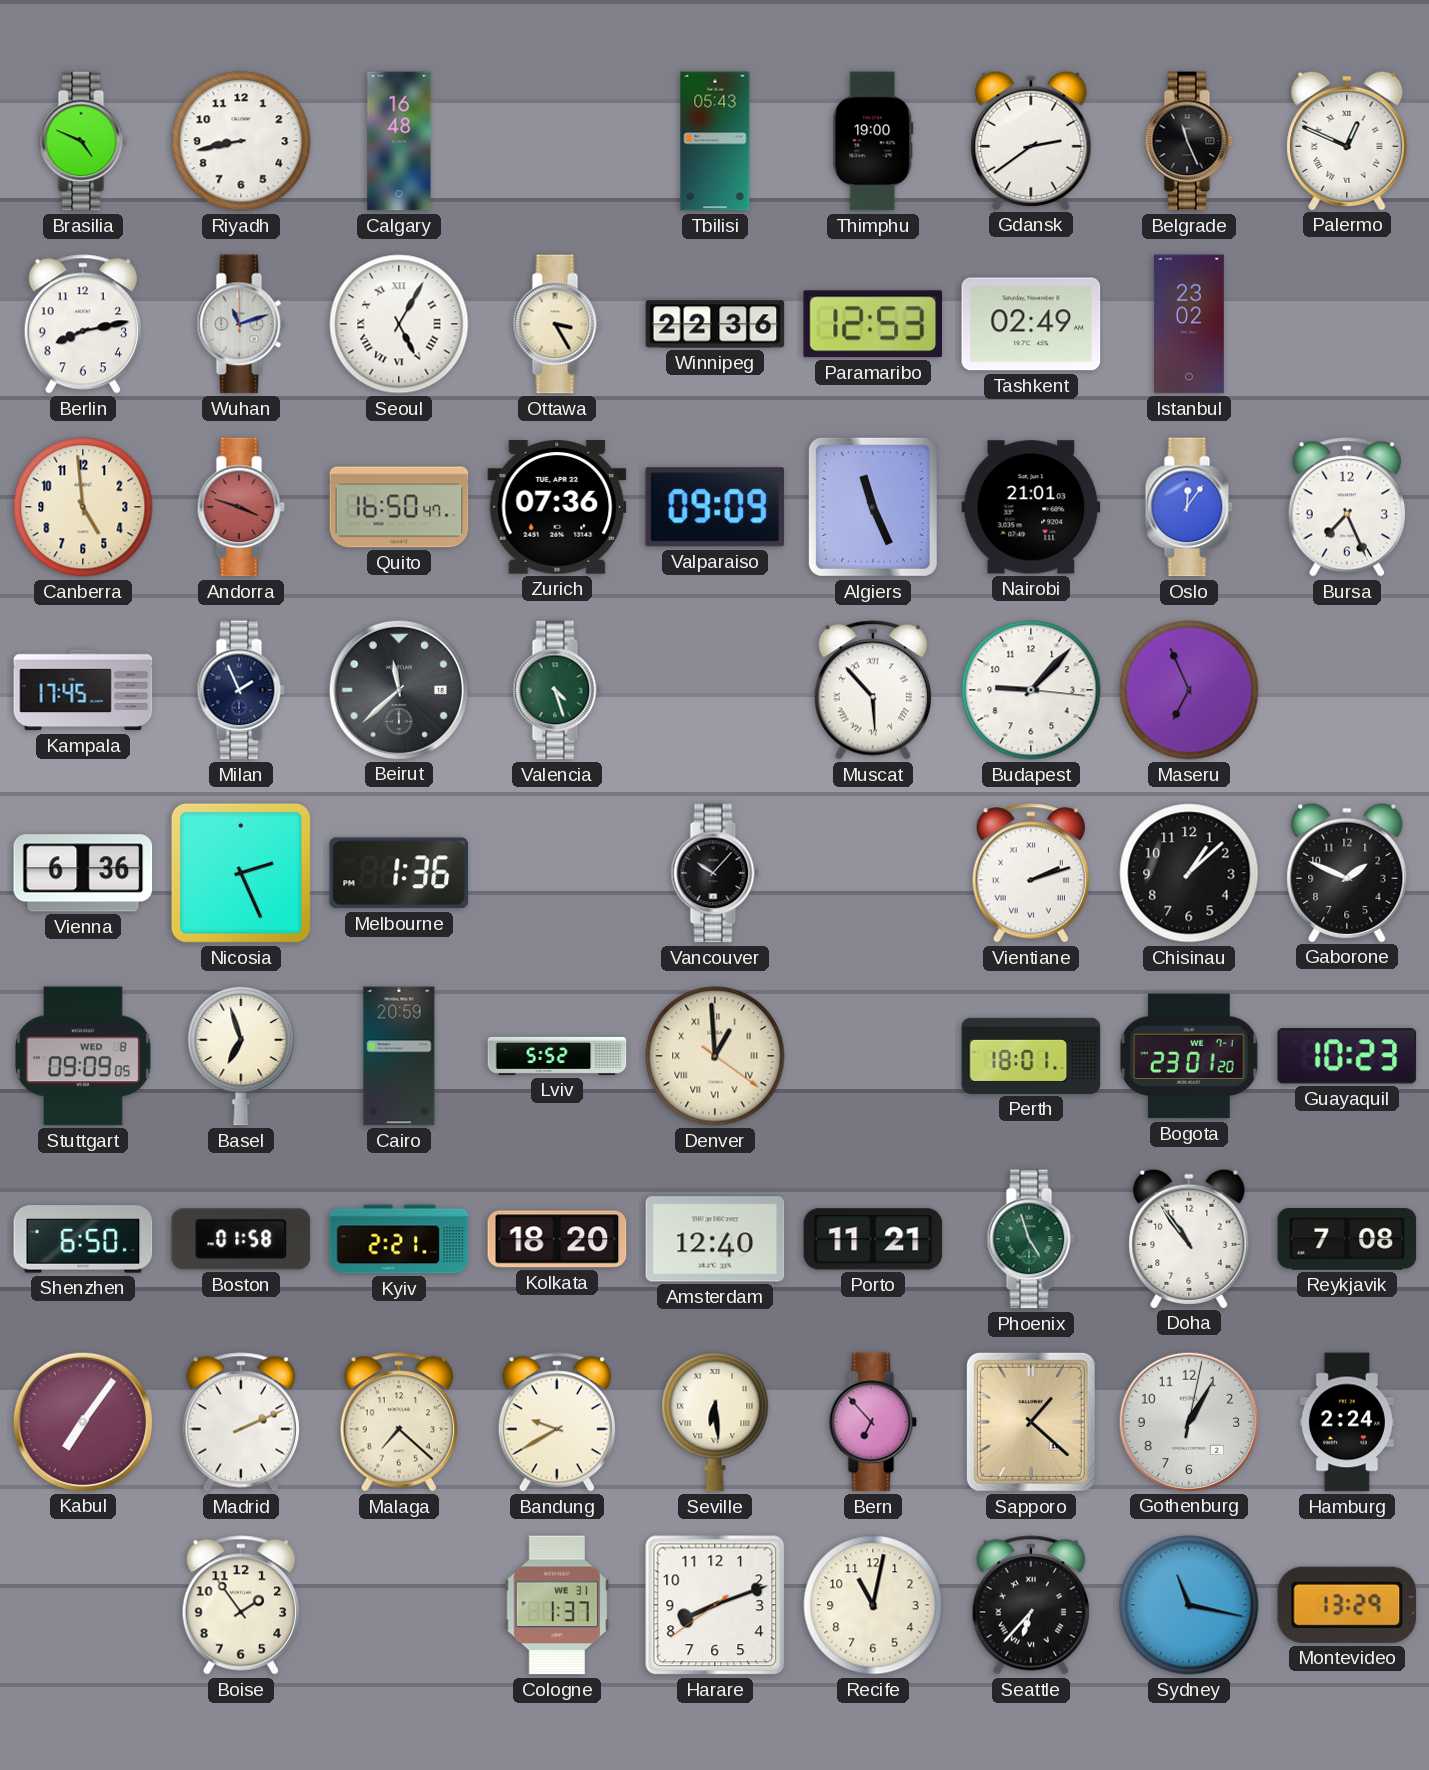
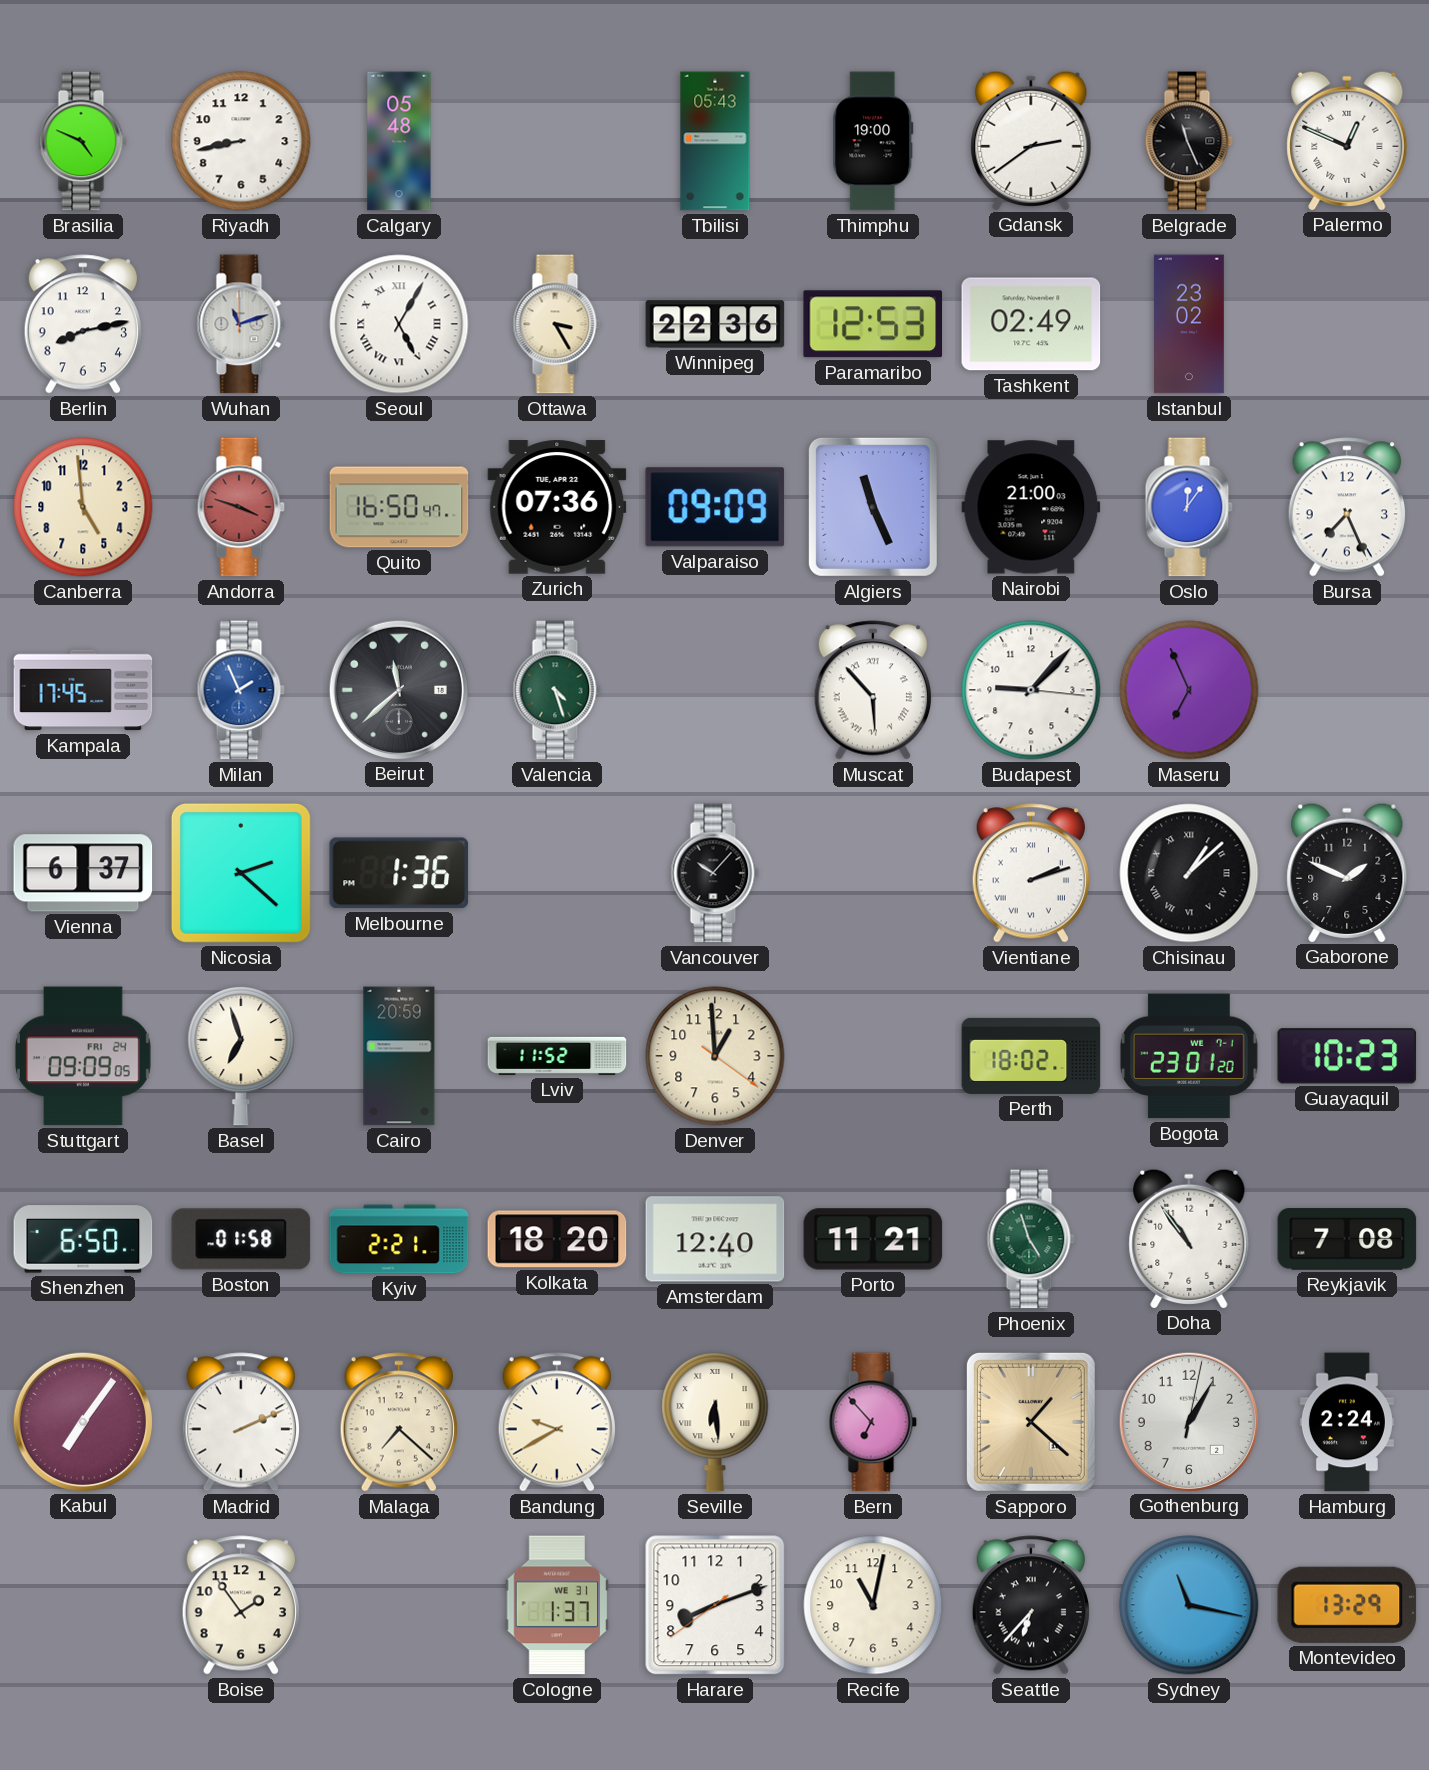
Calgary: 16:48 -> 05:48
Nairobi: 21:01 -> 21:00
Milan dial: navy -> blue
Vienna: 6:36 -> 6:37
Nicosia: 2:26 -> 2:22
Chisinau numerals: Arabic -> Roman
Stuttgart date: WED 8 -> FRI 24
Lviv: 5:52 -> 11:52
Denver numerals: Roman -> Arabic
Perth: 18:01 -> 18:02
